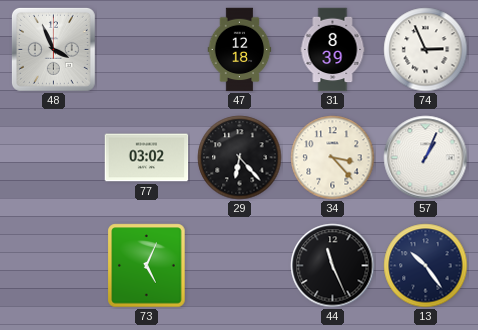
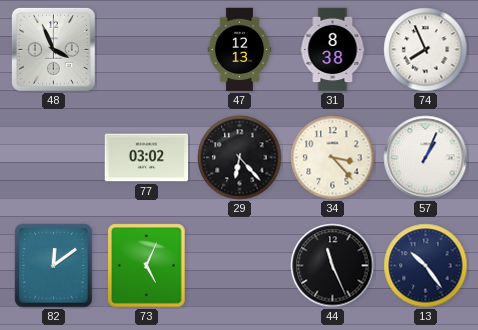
47: 12:18 -> 12:13
31: 8:39 -> 8:38
74: 2:56 -> 7:56
82: none -> 12:09
